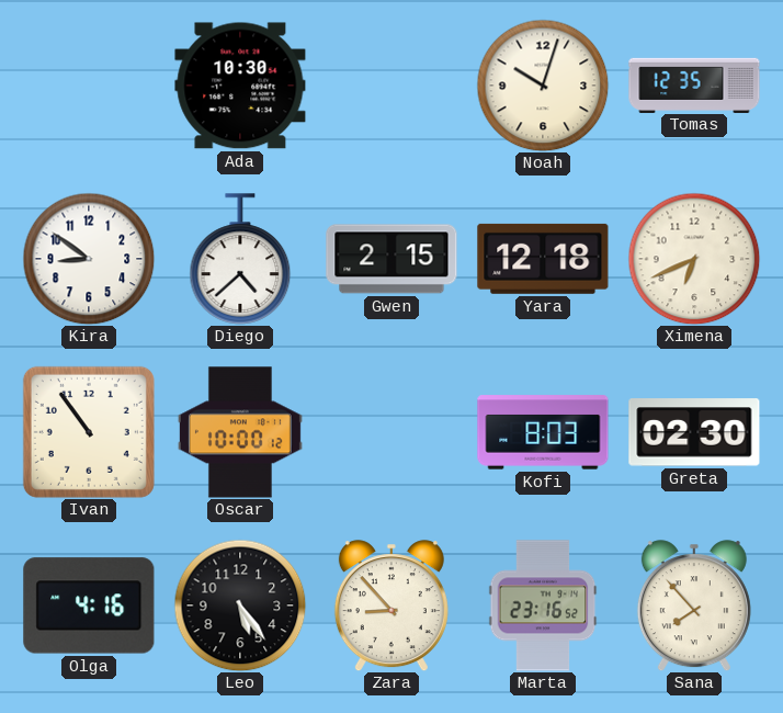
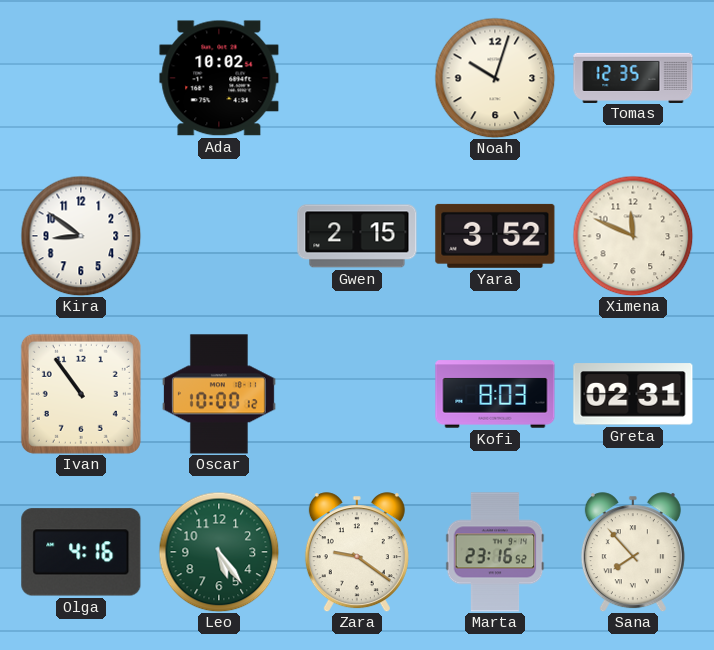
Ada: 10:30 -> 10:02
Diego: 4:38 -> none
Yara: 12:18 -> 3:52
Ximena: 6:41 -> 11:49
Greta: 02:30 -> 02:31
Leo dial: black -> green
Zara: 8:53 -> 9:21
